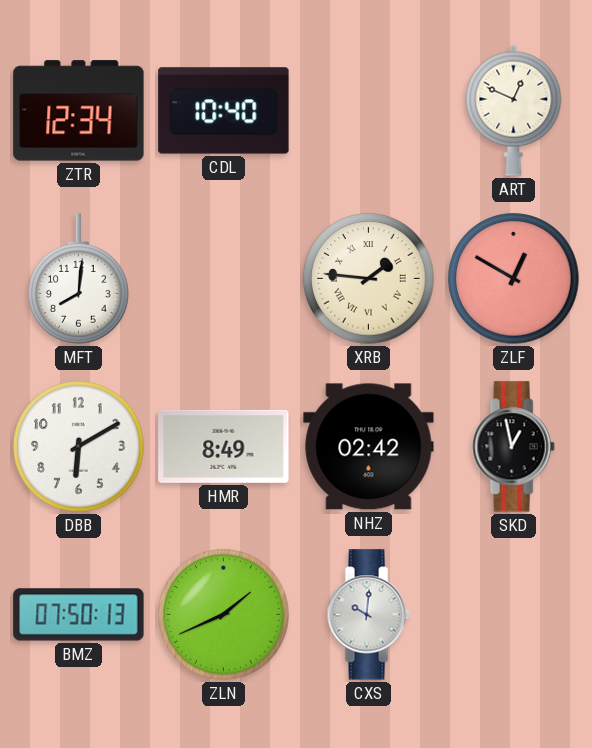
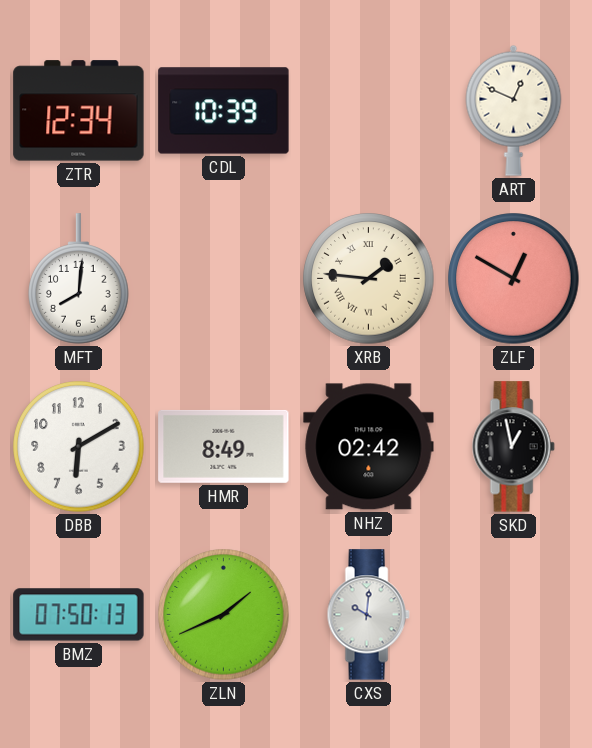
CDL: 10:40 -> 10:39
